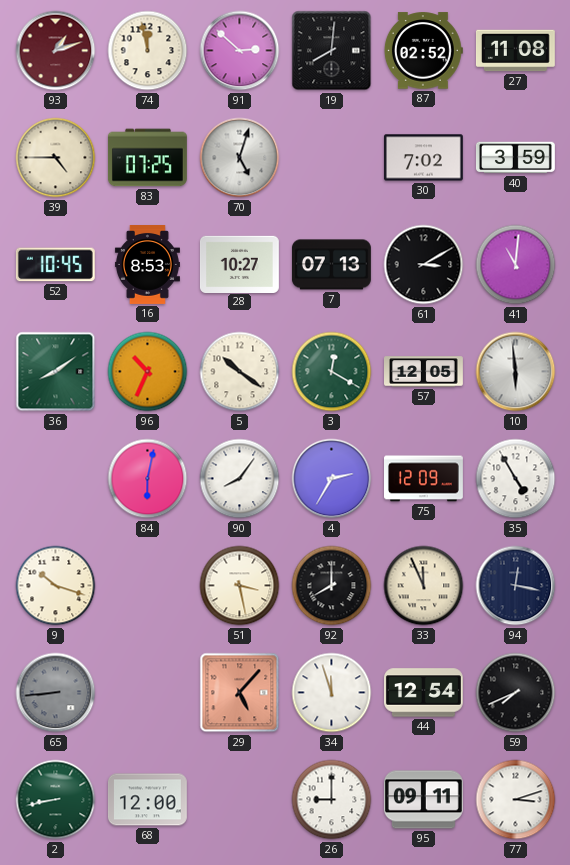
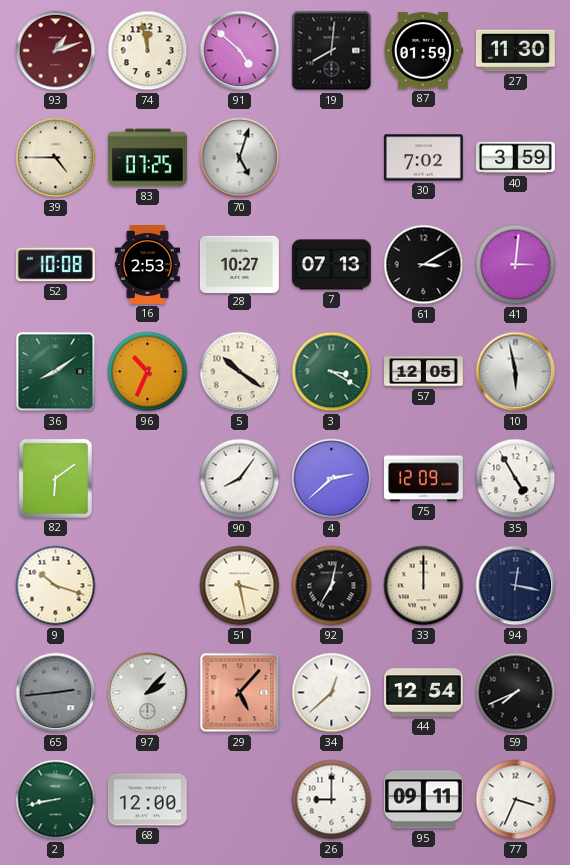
91: 2:52 -> 4:52
87: 02:52 -> 01:59
27: 11:08 -> 11:30
52: 10:45 -> 10:08
16: 8:53 -> 2:53
41: 11:01 -> 3:01
3: 12:20 -> 3:20
10: 5:59 -> 5:58
82: none -> 6:09
84: 6:02 -> none
4: 2:35 -> 2:38
92: 8:00 -> 7:02
33: 11:56 -> 12:00
65: 8:44 -> 2:44
97: none -> 2:07
34: 11:57 -> 12:38
77: 3:12 -> 3:34
